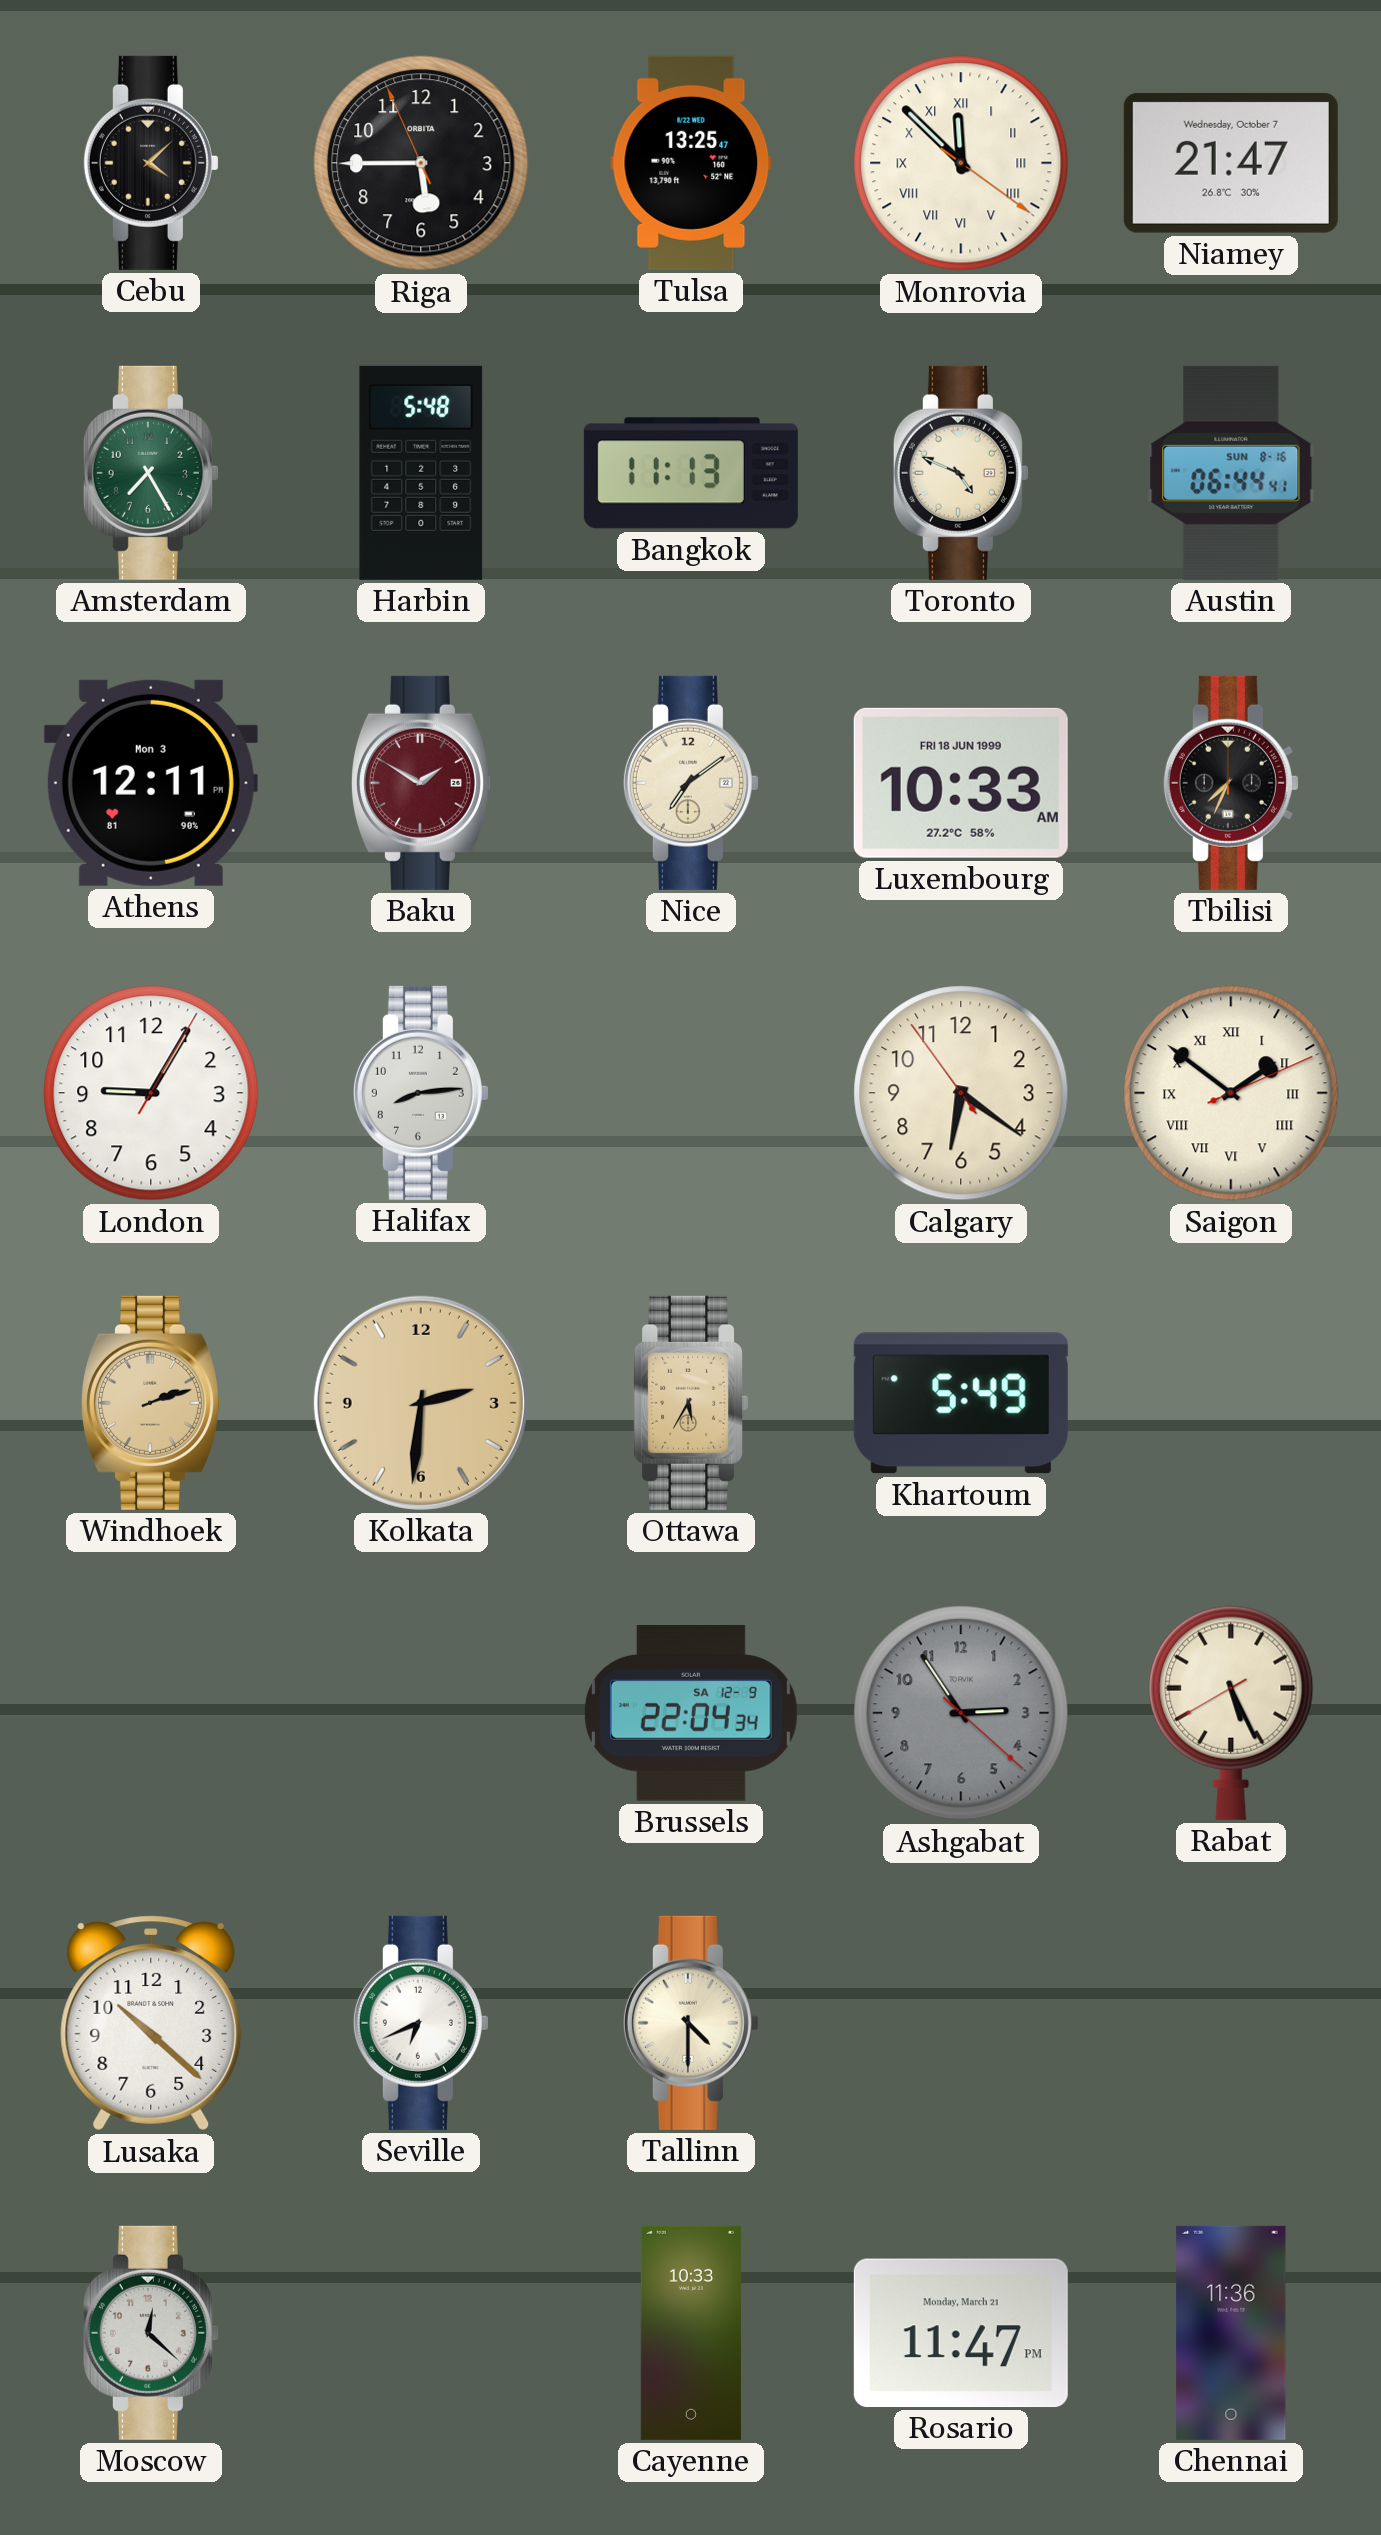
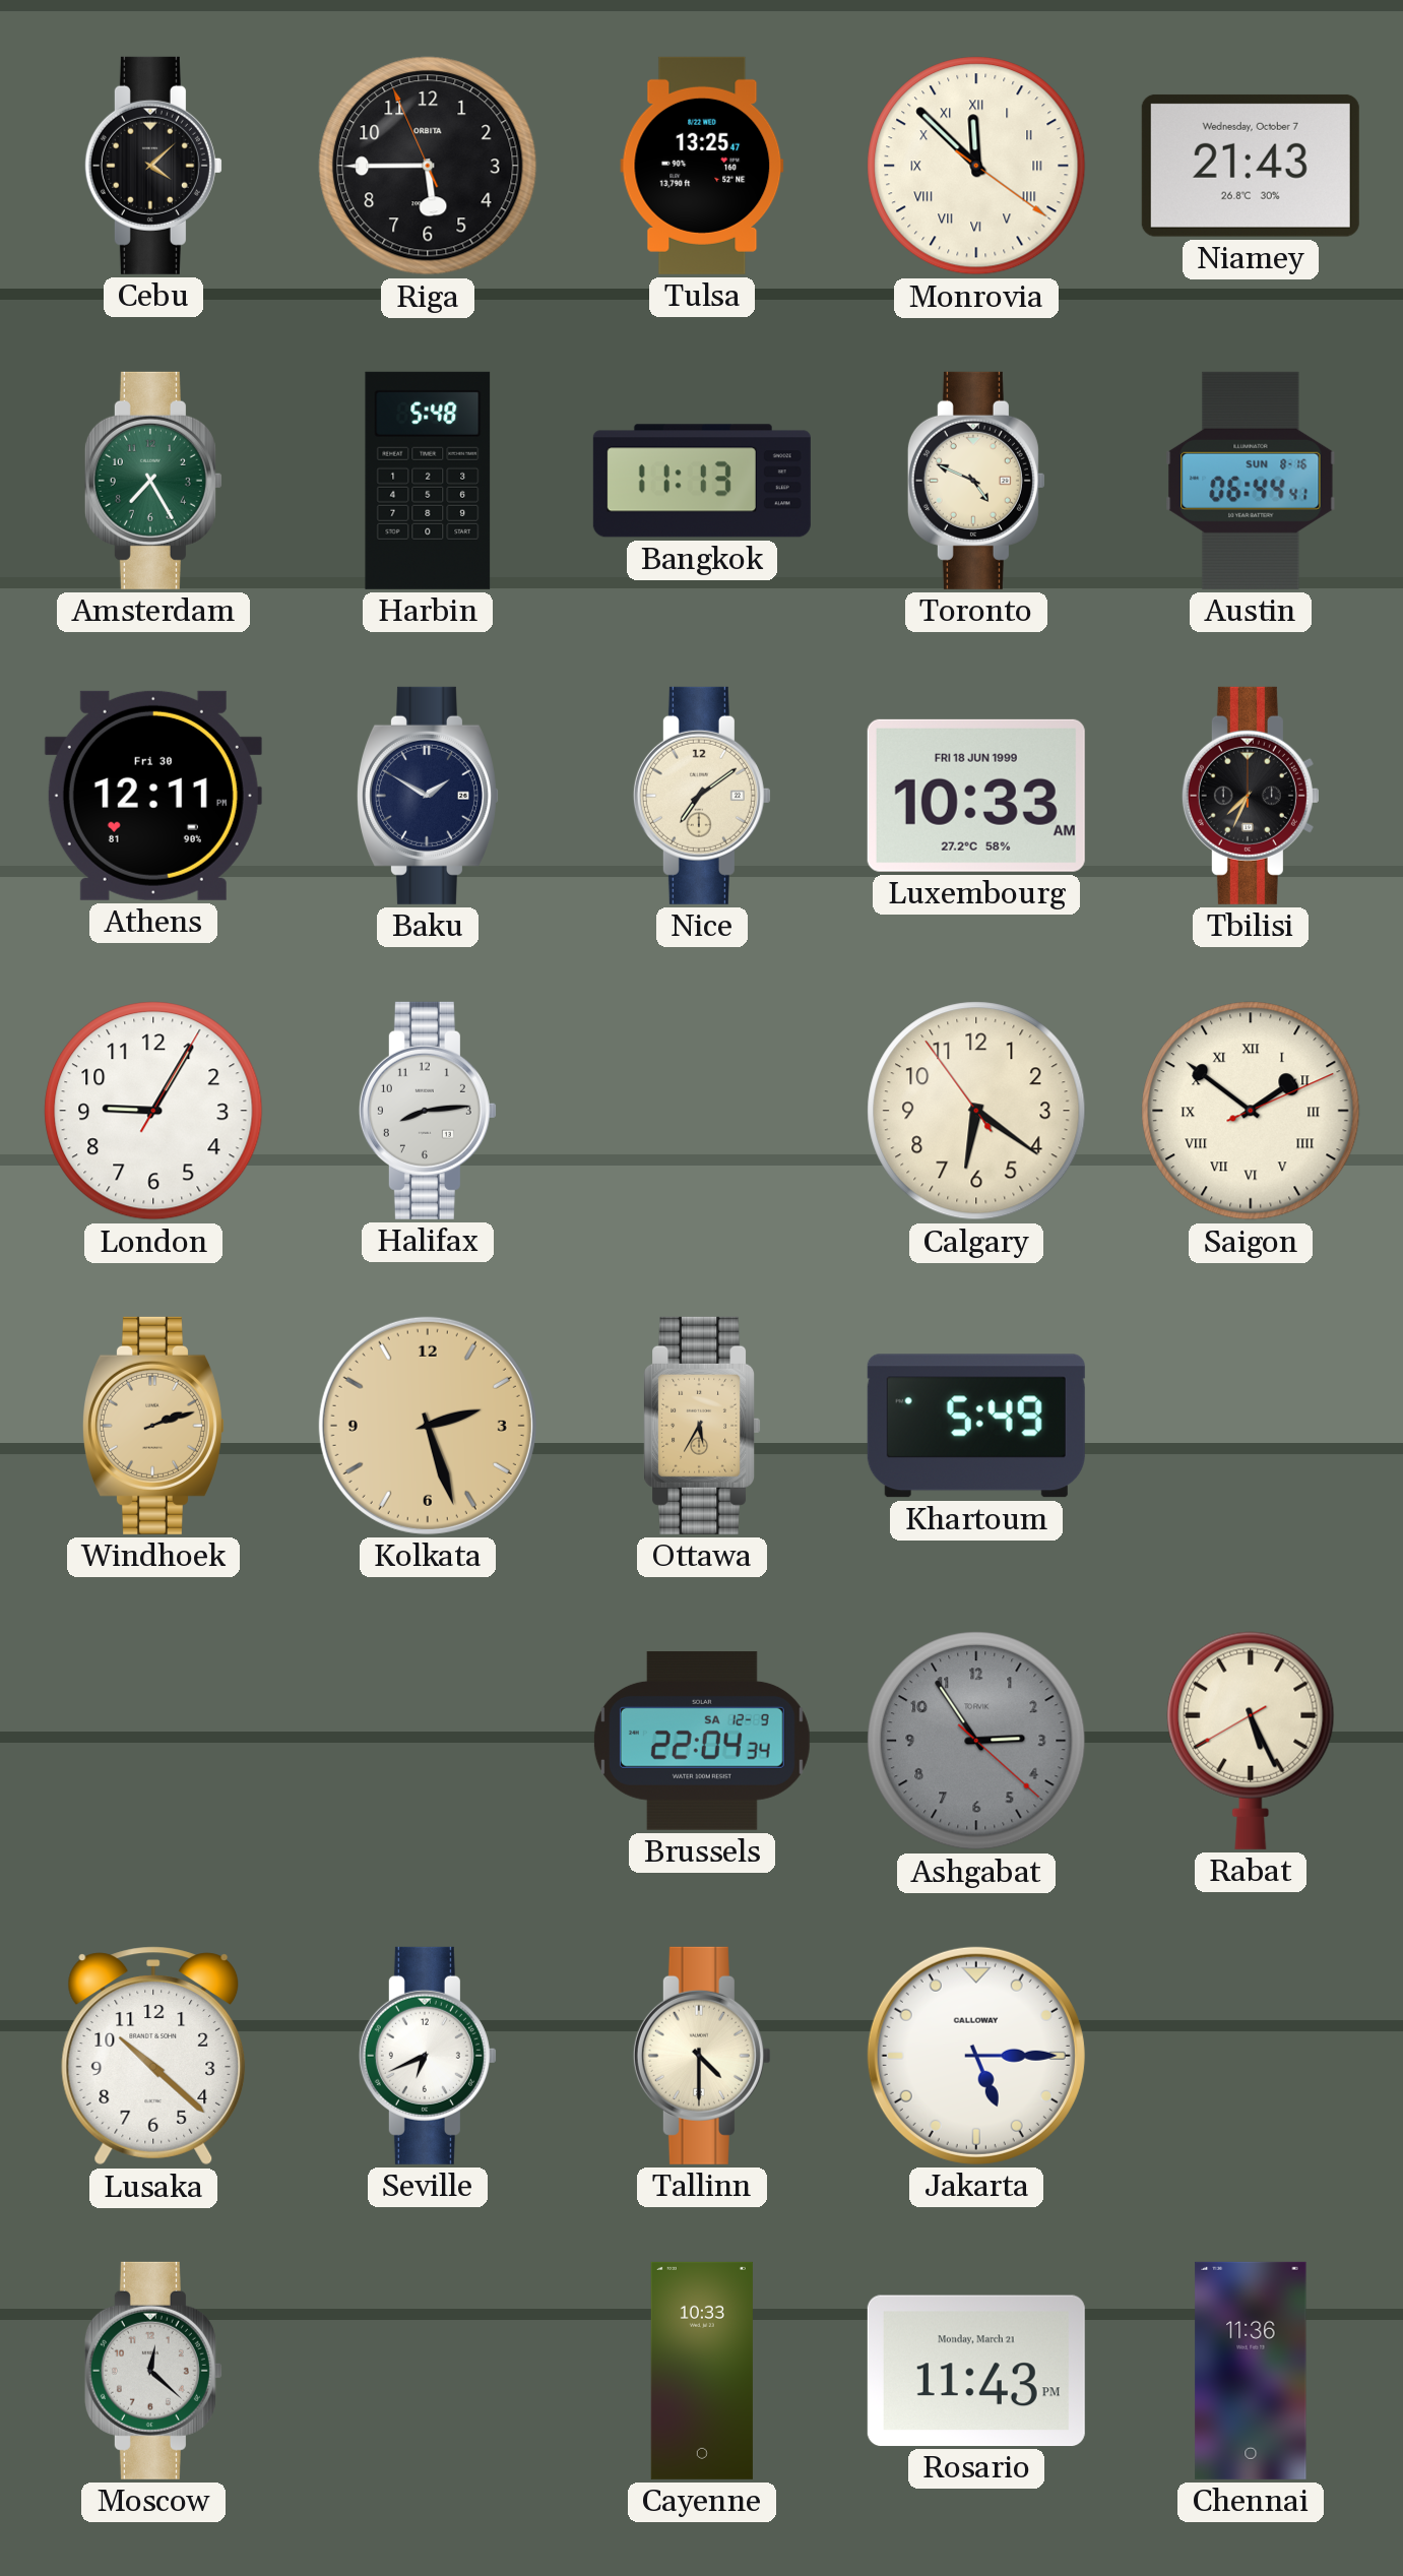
Niamey: 21:47 -> 21:43
Athens date: Mon 3 -> Fri 30
Baku dial: burgundy -> navy
Kolkata: 2:31 -> 2:27
Jakarta: none -> 5:15
Rosario: 11:47 -> 11:43
